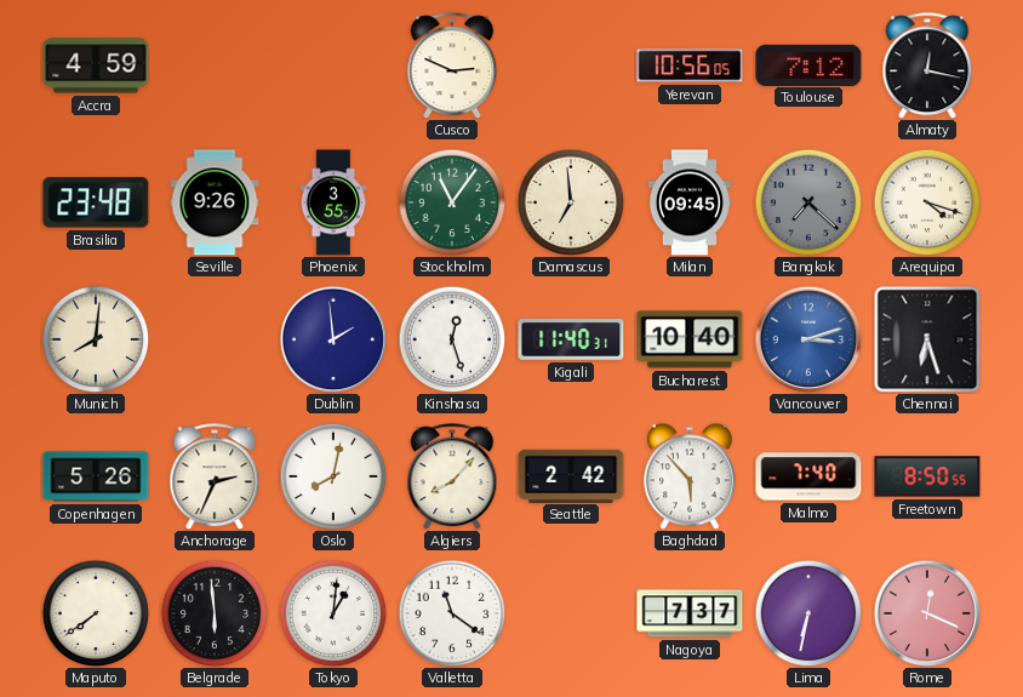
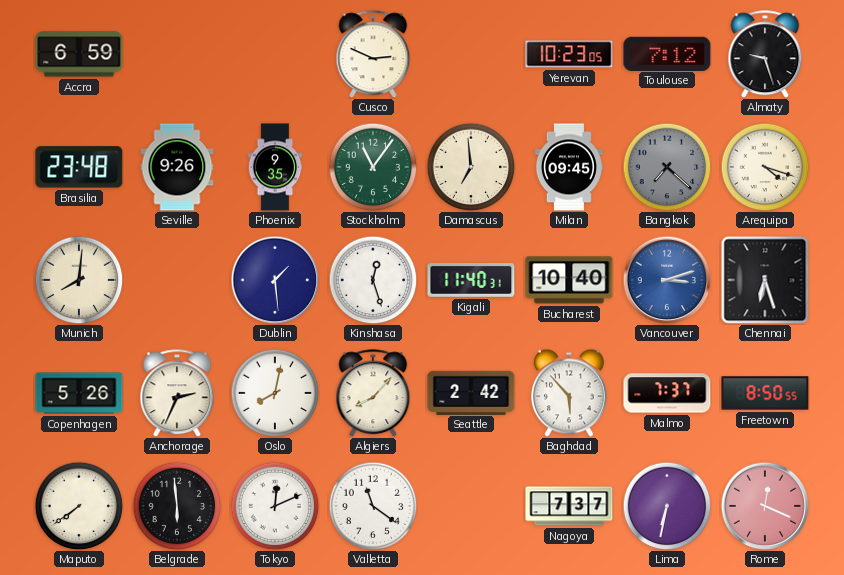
Accra: 4:59 -> 6:59
Yerevan: 10:56 -> 10:23
Almaty: 12:17 -> 9:27
Phoenix: 3:55 -> 9:35
Dublin: 1:59 -> 1:29
Malmo: 7:40 -> 7:37
Tokyo: 1:01 -> 12:11
